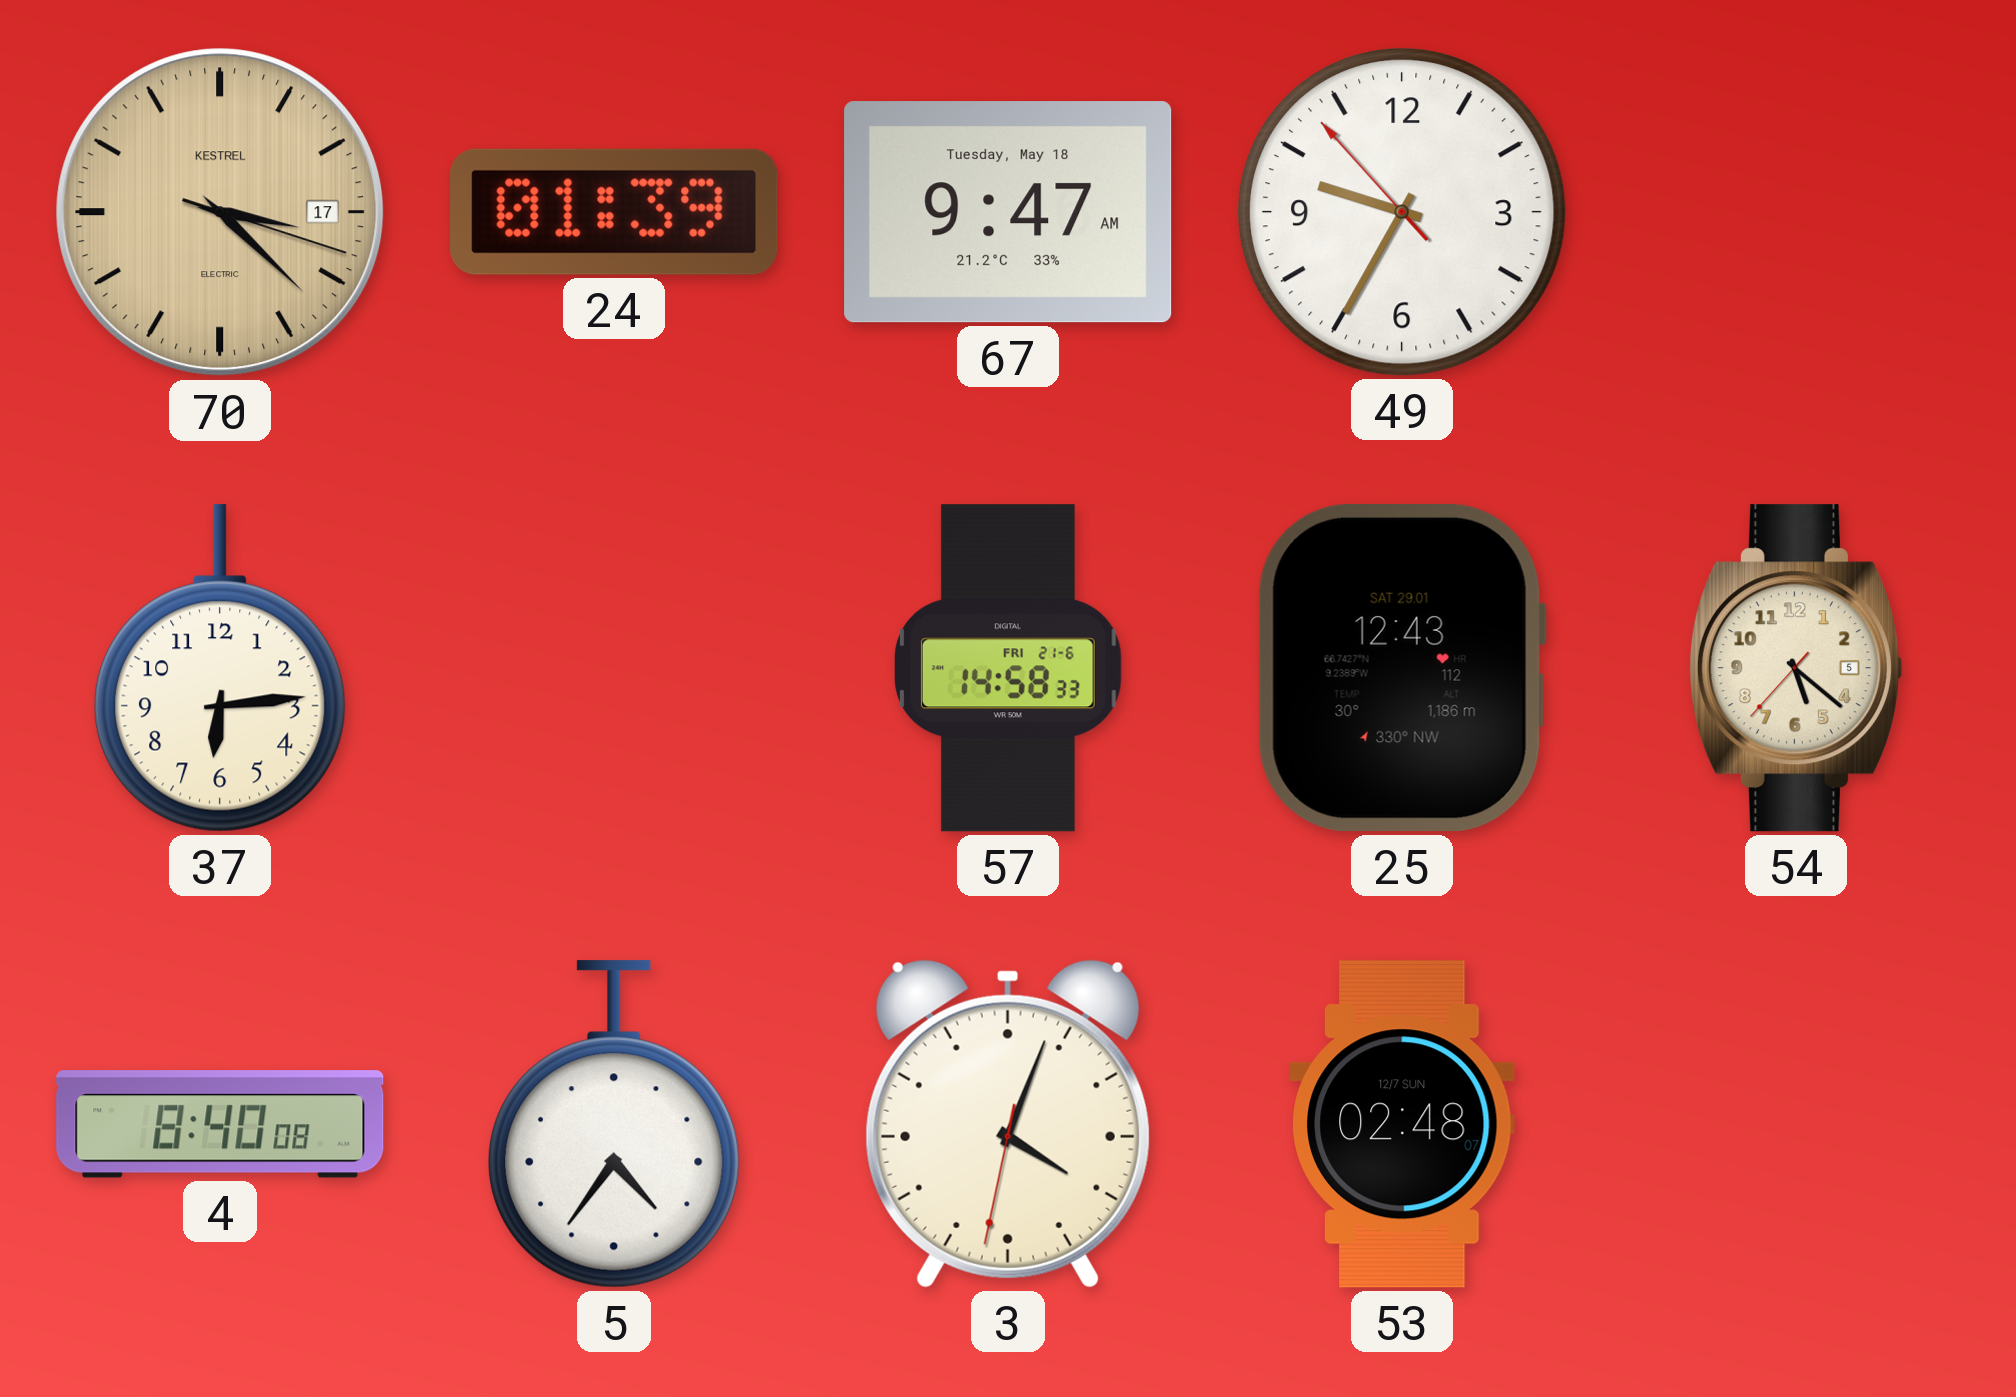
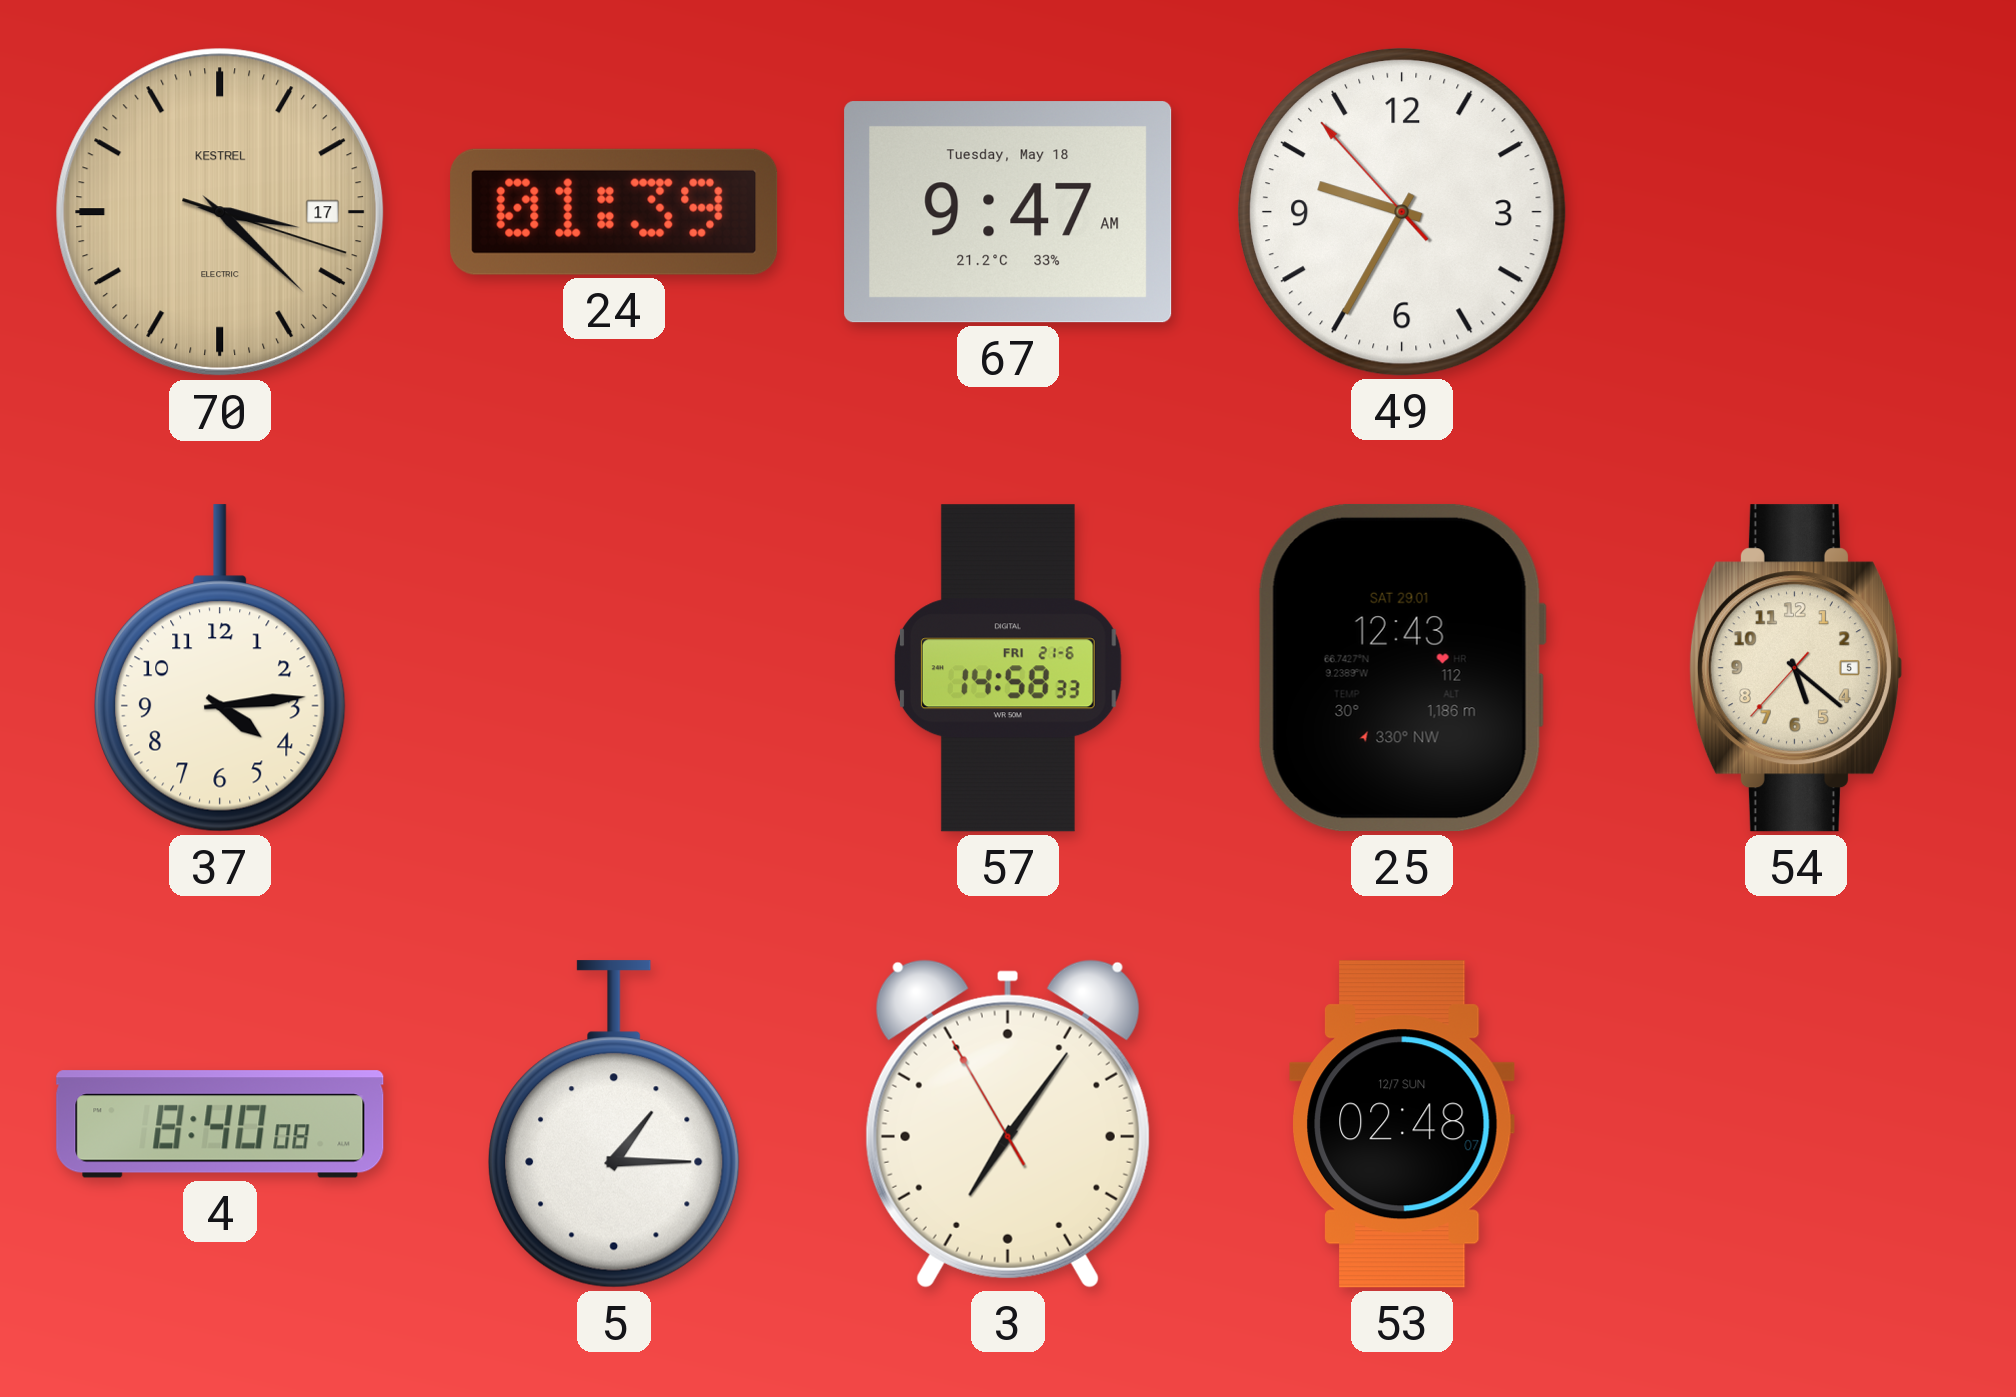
37: 6:14 -> 4:14
5: 4:36 -> 1:15
3: 4:03 -> 7:05
